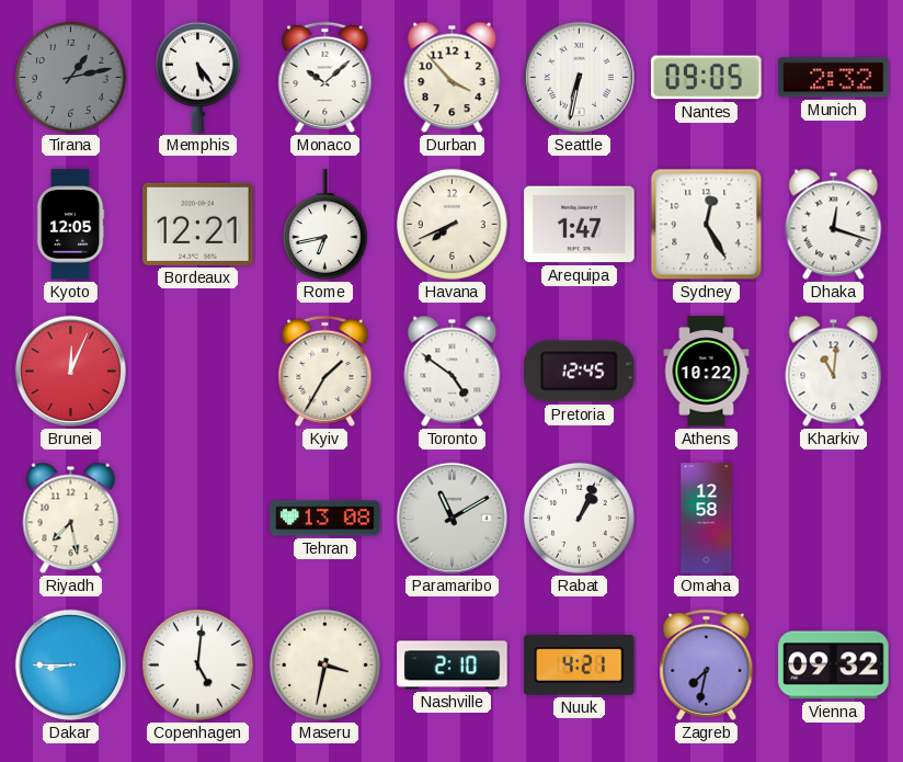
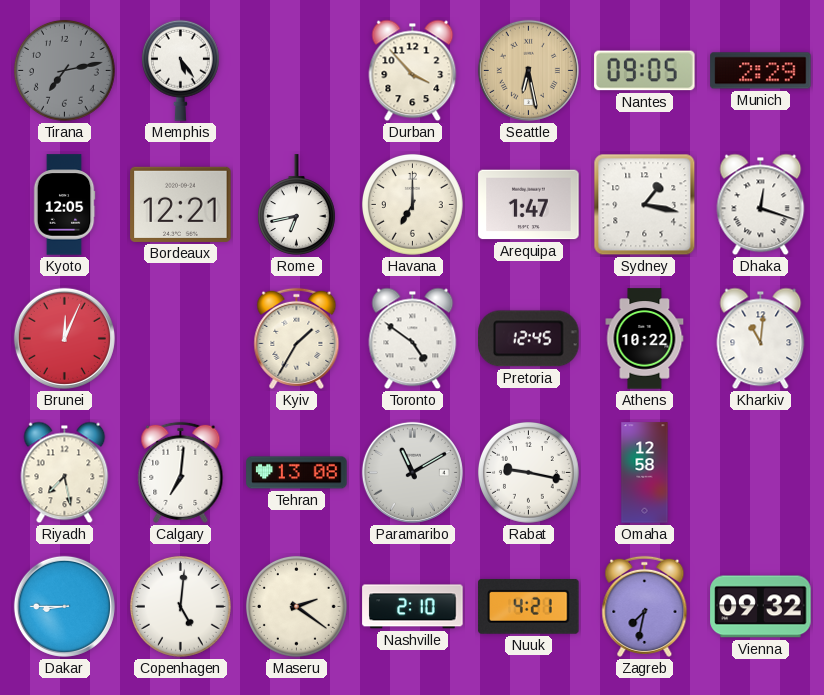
Tirana: 1:13 -> 7:13
Monaco: 10:08 -> none
Seattle: 6:32 -> 6:28
Seattle dial: white -> champagne
Munich: 2:32 -> 2:29
Havana: 7:41 -> 7:00
Sydney: 12:25 -> 1:17
Calgary: none -> 7:01
Rabat: 1:04 -> 9:17
Maseru: 3:32 -> 2:21
